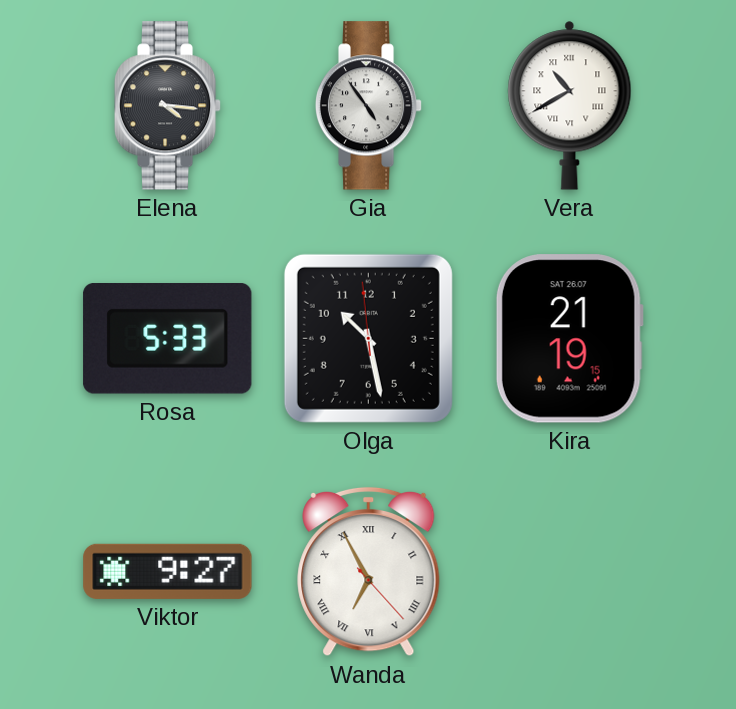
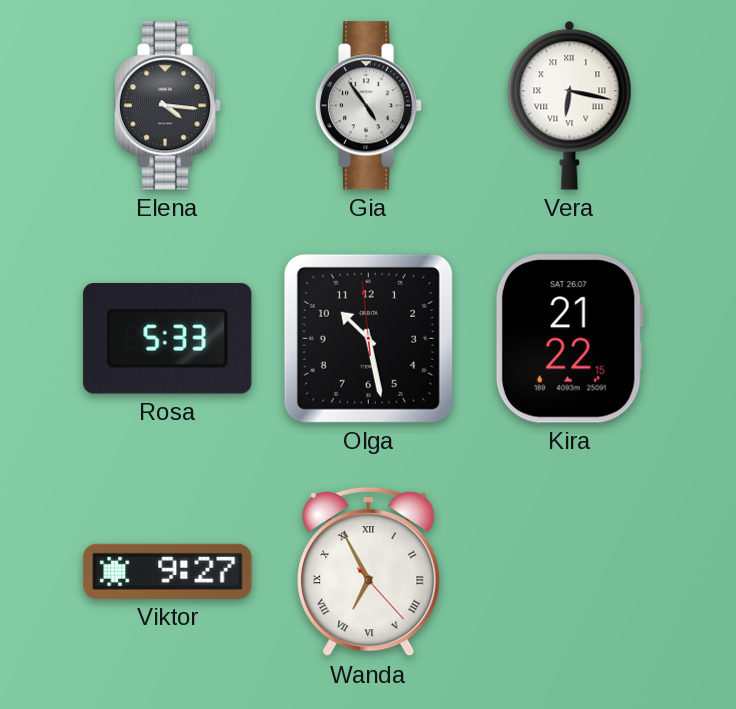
Vera: 10:40 -> 6:17
Kira: 21:19 -> 21:22
